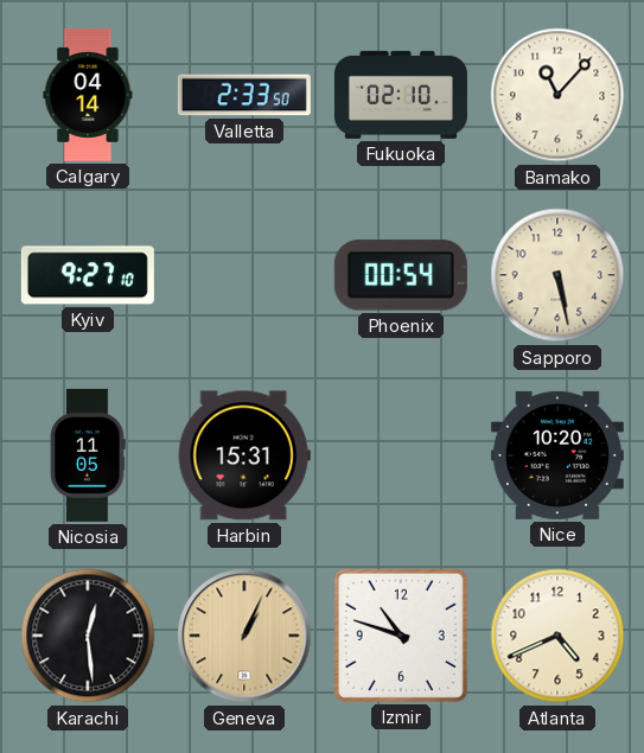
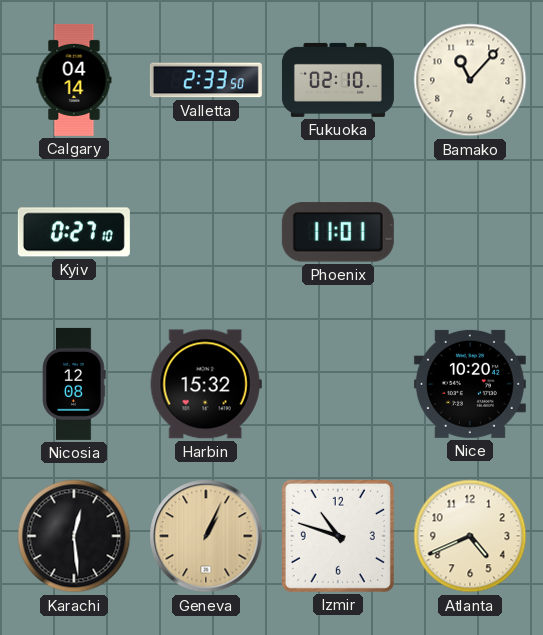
Kyiv: 9:27 -> 0:27
Phoenix: 00:54 -> 11:01
Sapporo: 5:28 -> none
Nicosia: 11:05 -> 12:08
Harbin: 15:31 -> 15:32
